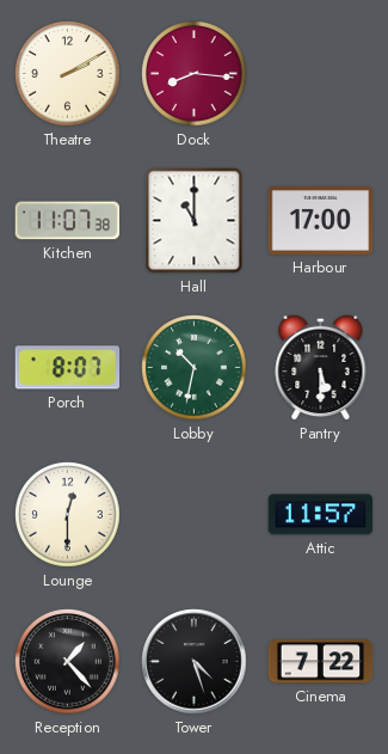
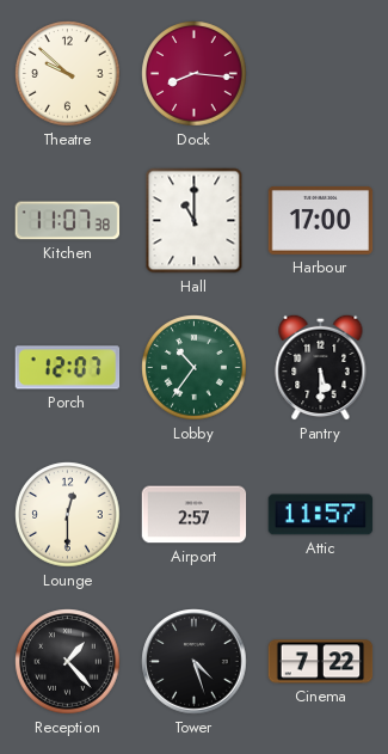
Theatre: 2:10 -> 9:52
Porch: 8:07 -> 12:07
Lobby: 10:32 -> 10:36
Airport: none -> 2:57
